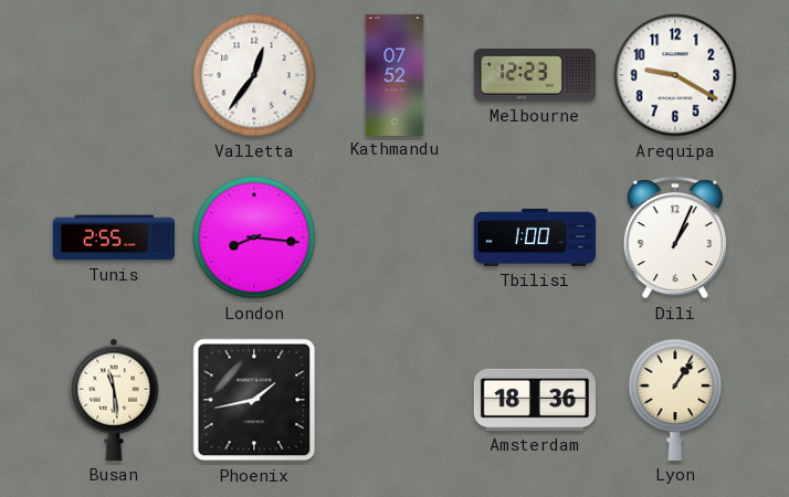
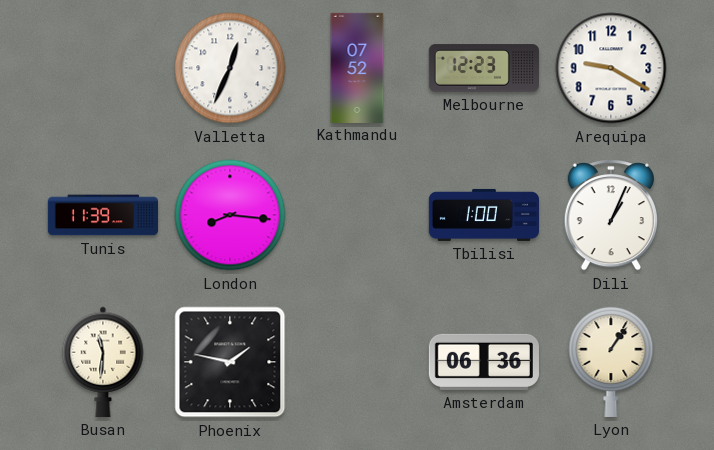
Valletta: 12:36 -> 12:34
Tunis: 2:55 -> 11:39
Busan: 11:29 -> 11:31
Phoenix: 1:43 -> 1:47
Amsterdam: 18:36 -> 06:36
